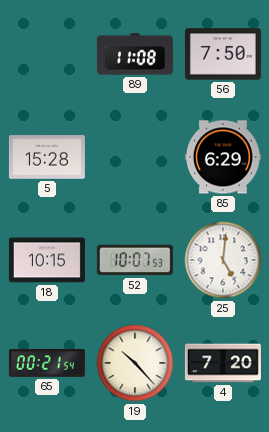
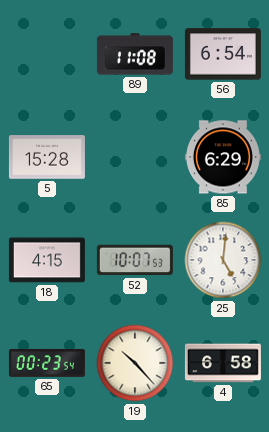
56: 7:50 -> 6:54
18: 10:15 -> 4:15
65: 00:21 -> 00:23
4: 7:20 -> 6:58
